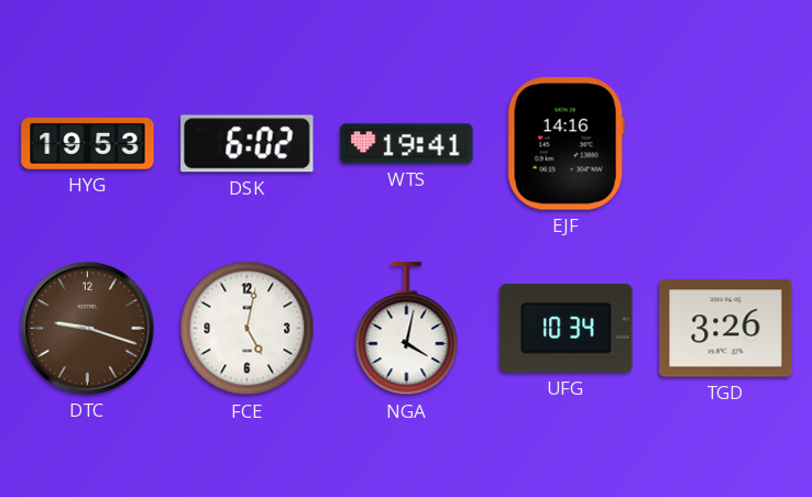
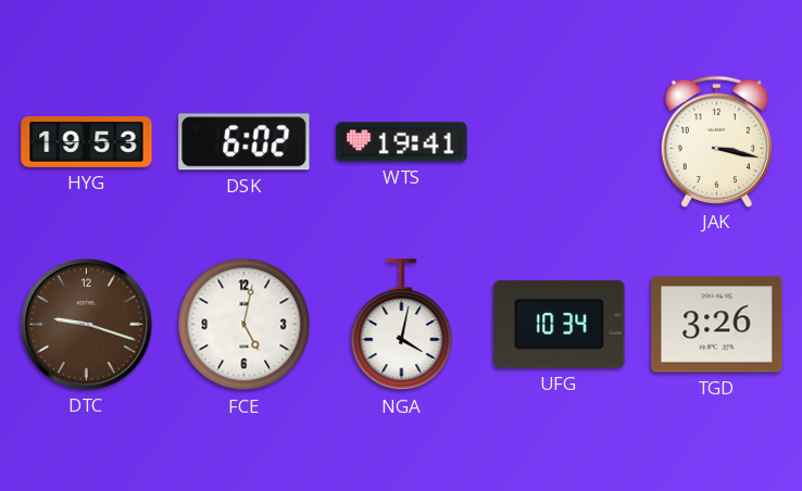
EJF: 14:16 -> none
JAK: none -> 3:17
